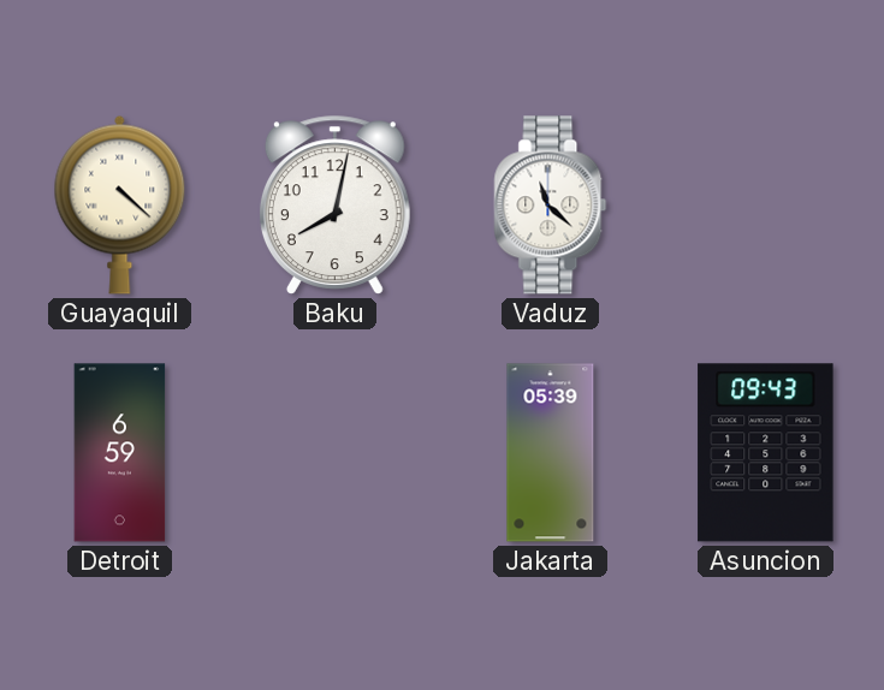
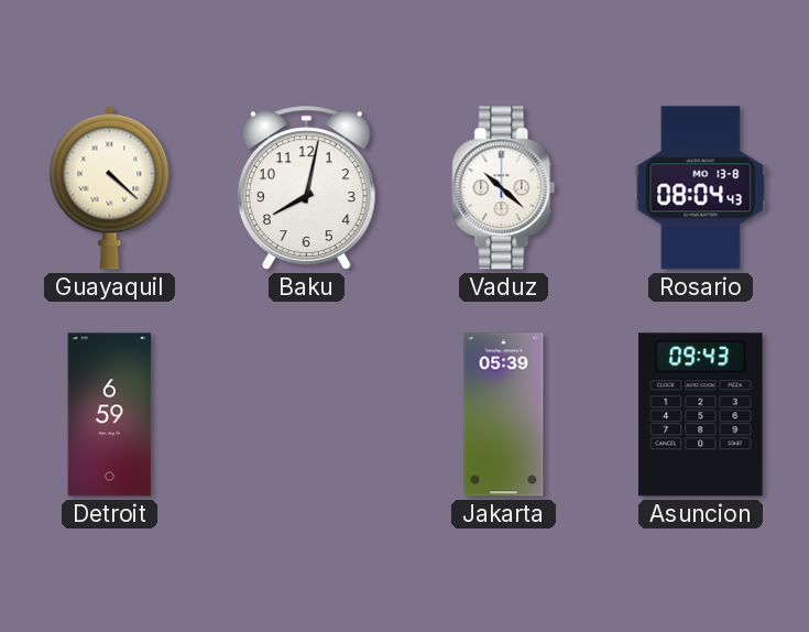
Vaduz: 11:22 -> 10:22
Rosario: none -> 08:04
